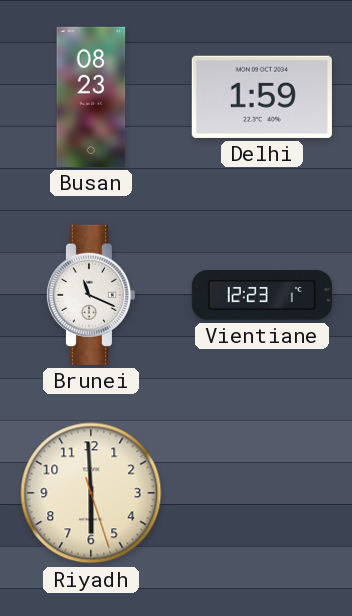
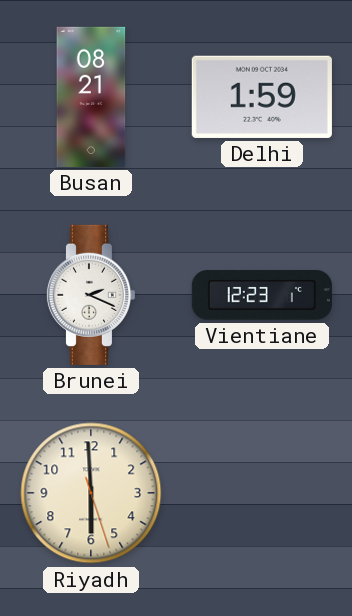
Busan: 08:23 -> 08:21
Brunei: 11:19 -> 2:19
